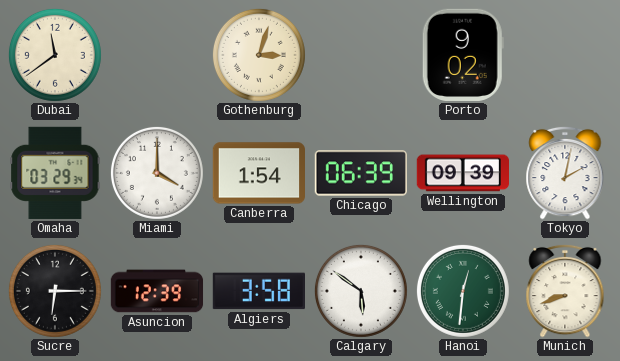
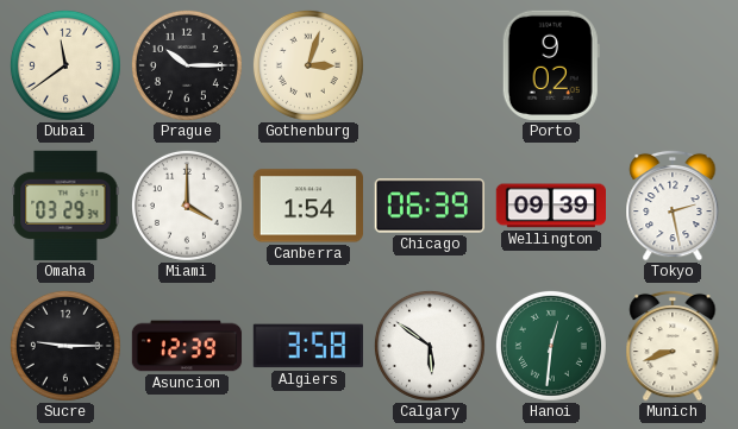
Prague: none -> 10:15
Tokyo: 2:02 -> 2:28
Sucre: 6:15 -> 9:15
